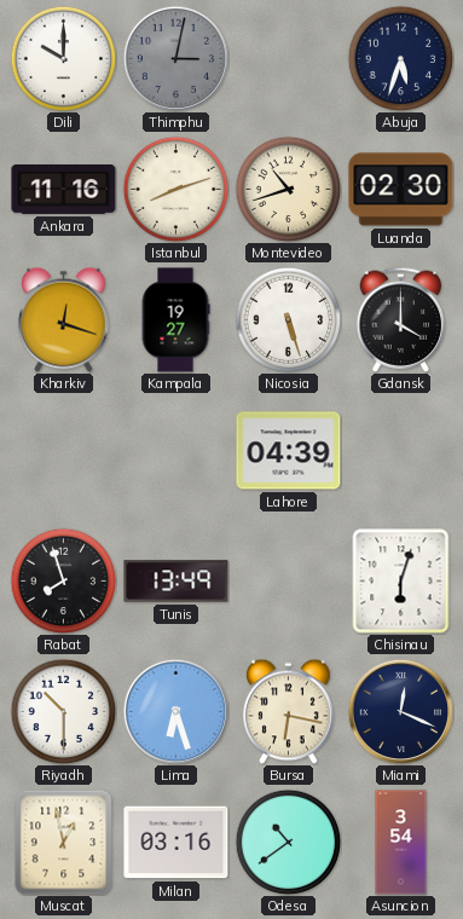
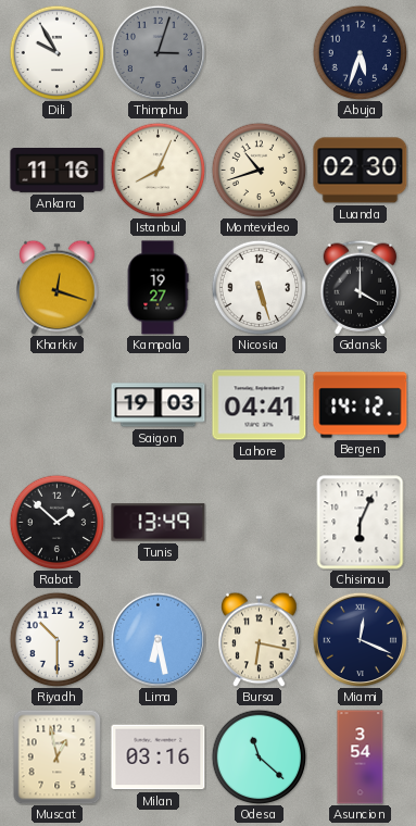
Dili: 10:00 -> 9:55
Thimphu: 3:02 -> 3:03
Istanbul: 8:12 -> 8:04
Saigon: none -> 19:03
Lahore: 04:39 -> 04:41
Bergen: none -> 14:12
Rabat: 7:57 -> 1:52
Chisinau: 6:03 -> 6:04
Lima: 6:27 -> 6:28
Odesa: 10:39 -> 11:22
